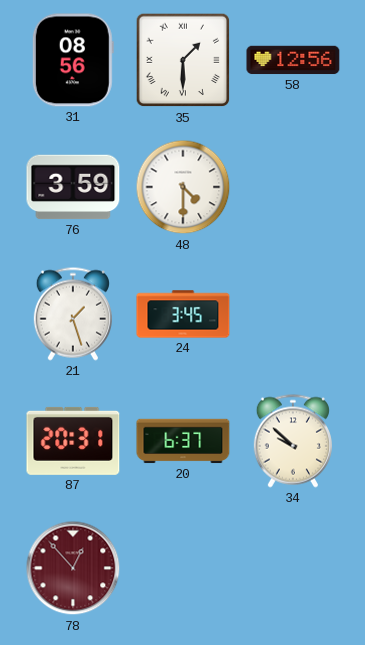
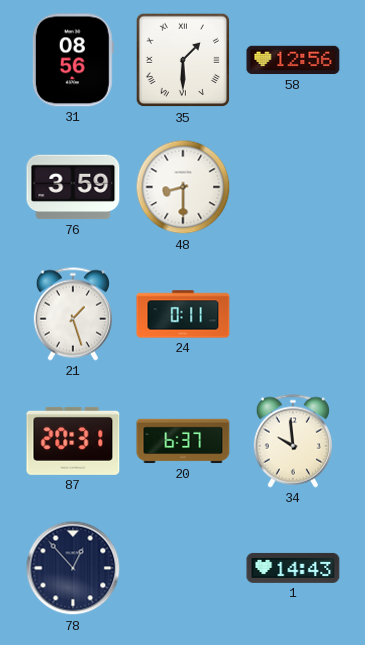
48: 4:30 -> 8:30
24: 3:45 -> 0:11
34: 9:52 -> 9:59
78 dial: burgundy -> navy
1: none -> 14:43
